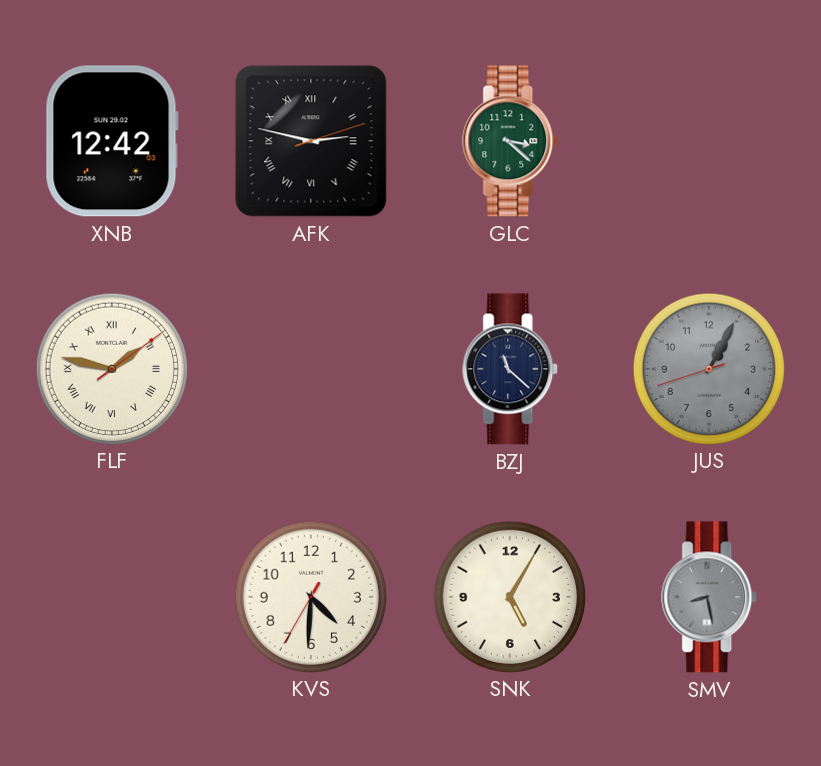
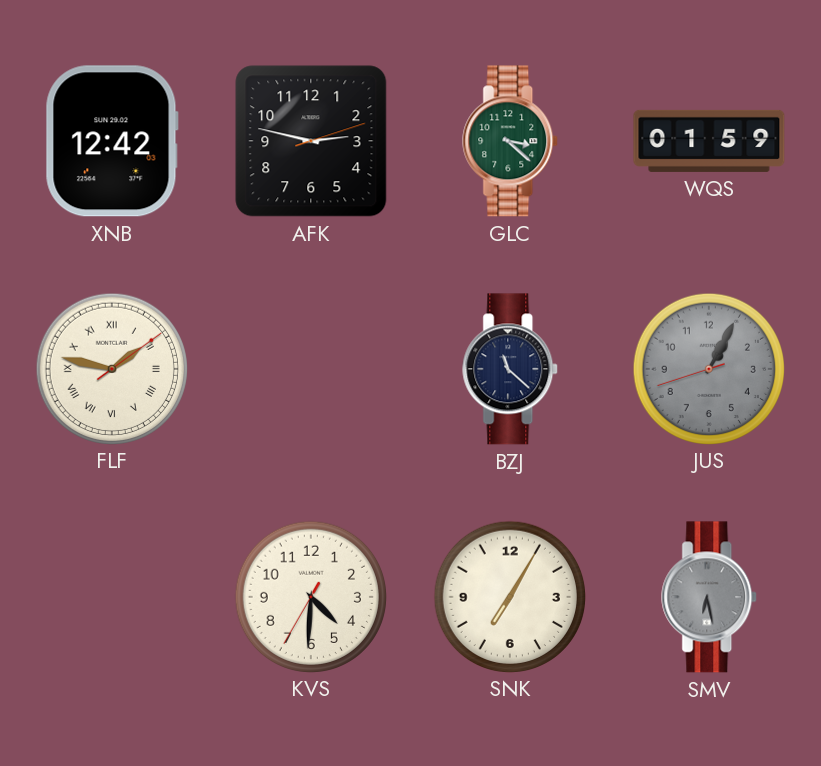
AFK numerals: Roman -> Arabic
WQS: none -> 01:59
SNK: 5:05 -> 7:05
SMV: 8:28 -> 6:28
